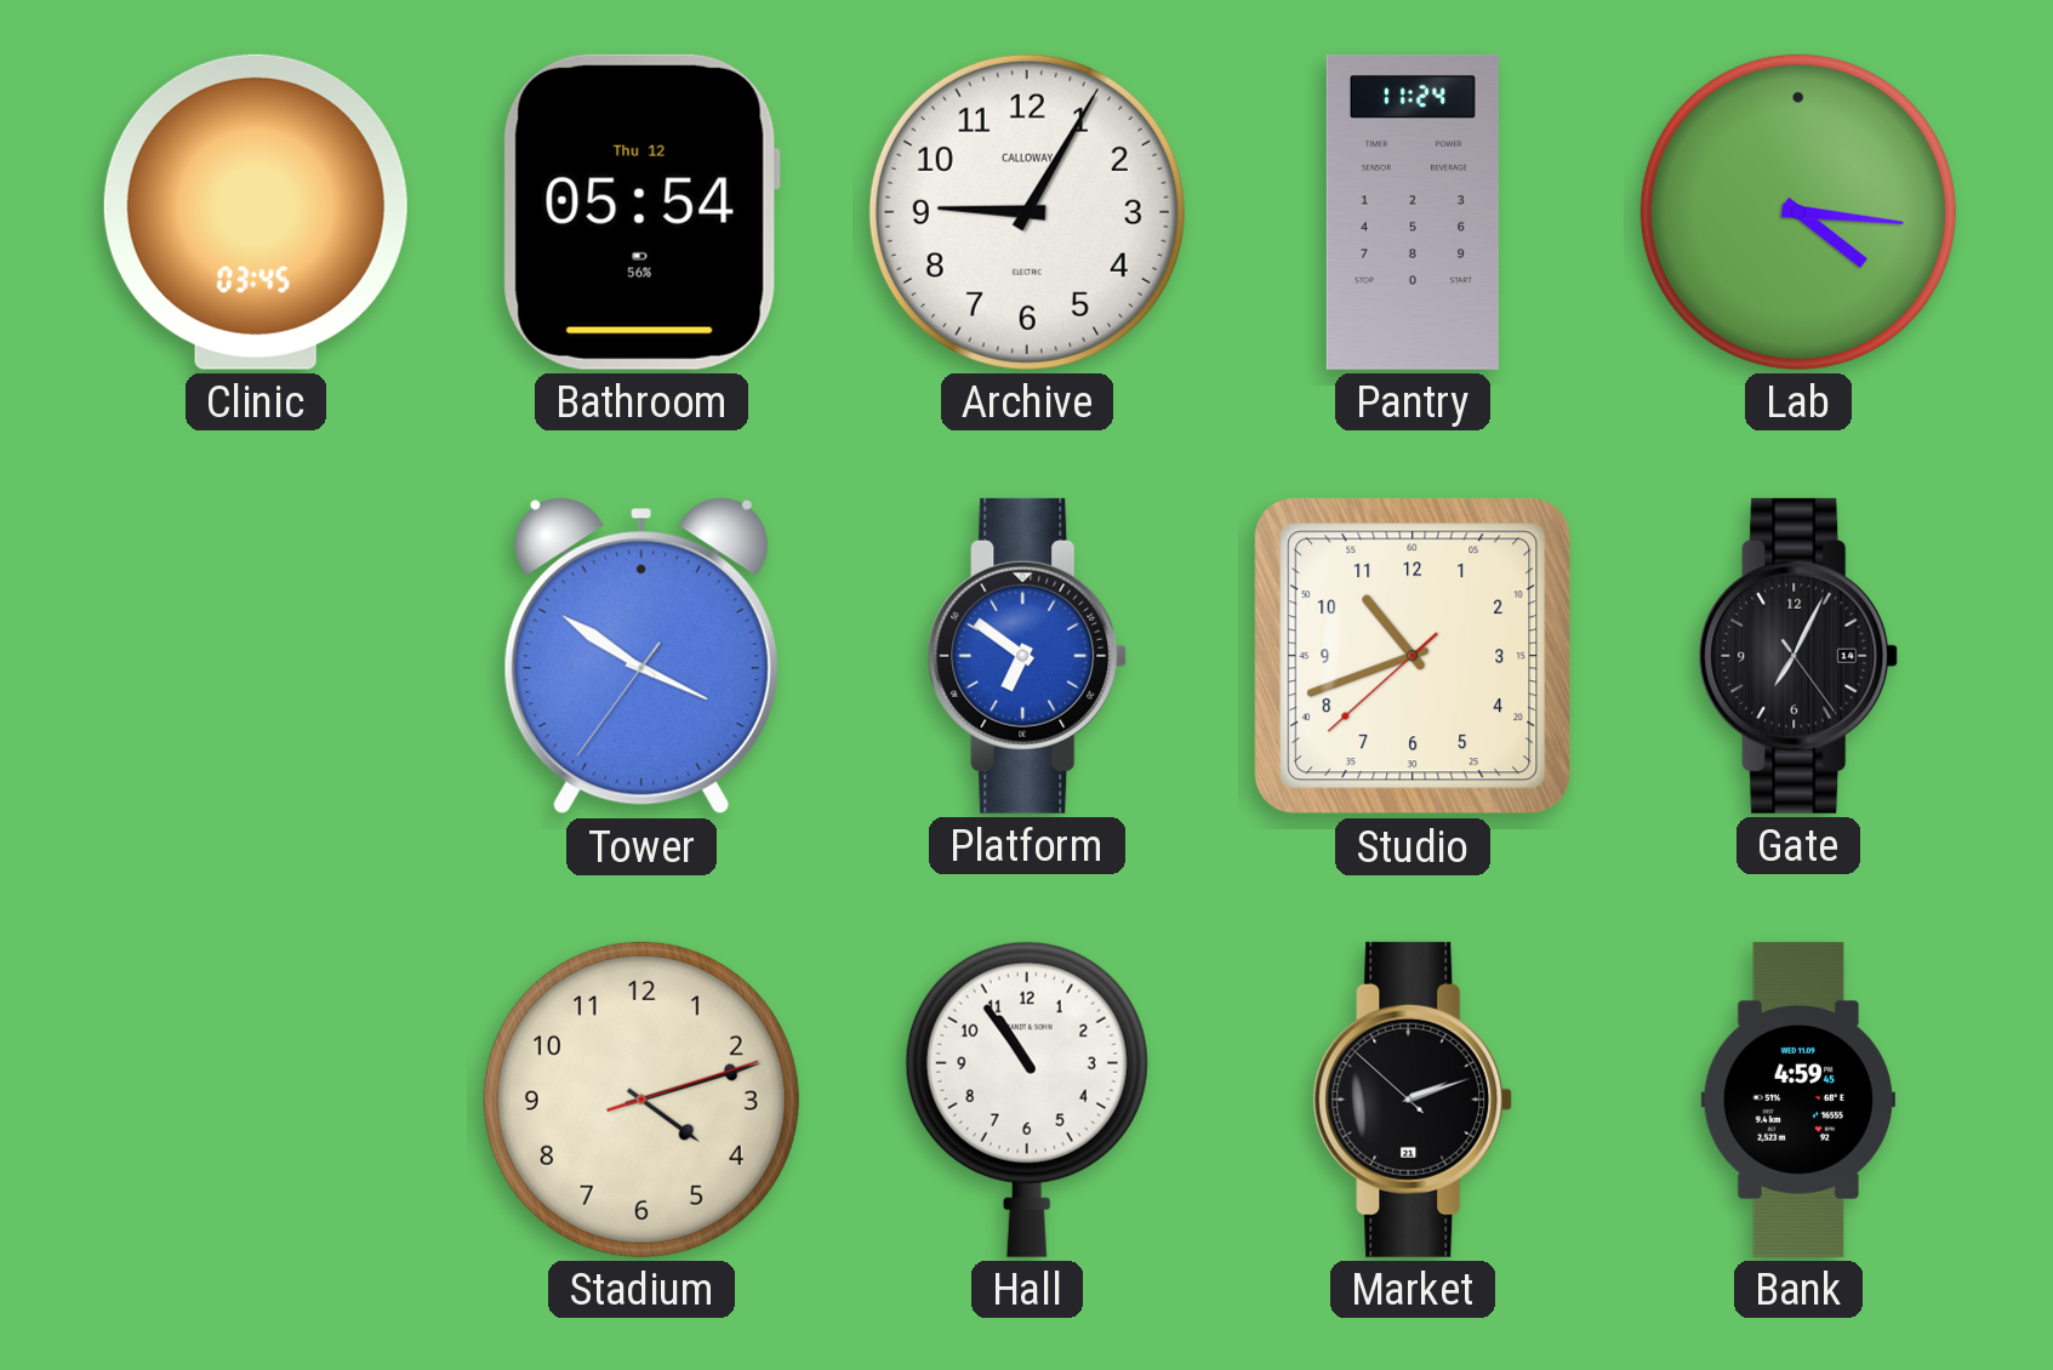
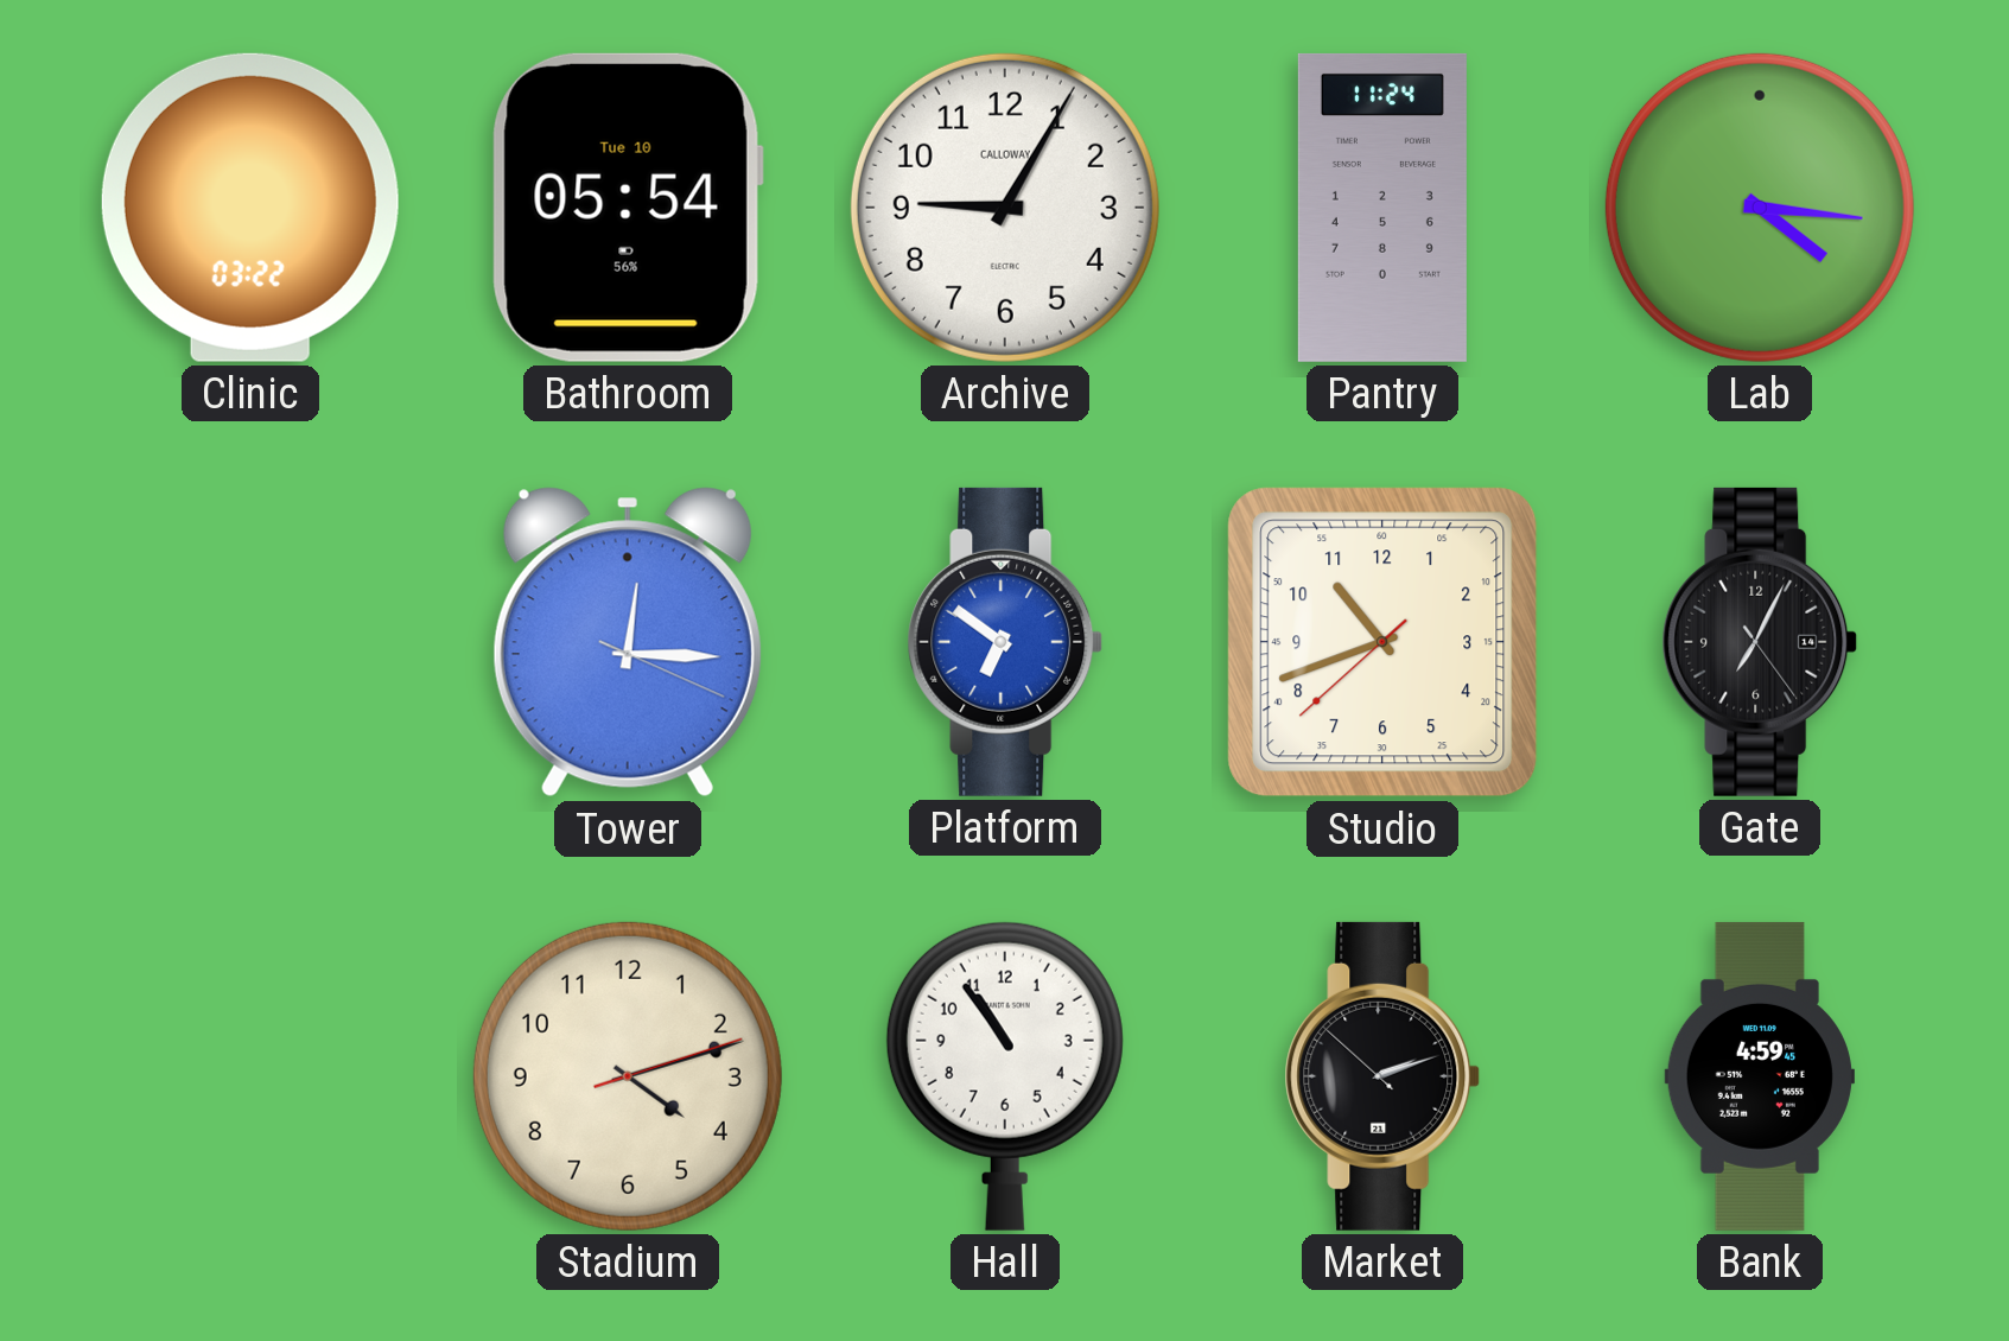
Clinic: 03:45 -> 03:22
Bathroom date: Thu 12 -> Tue 10
Tower: 3:50 -> 12:15
